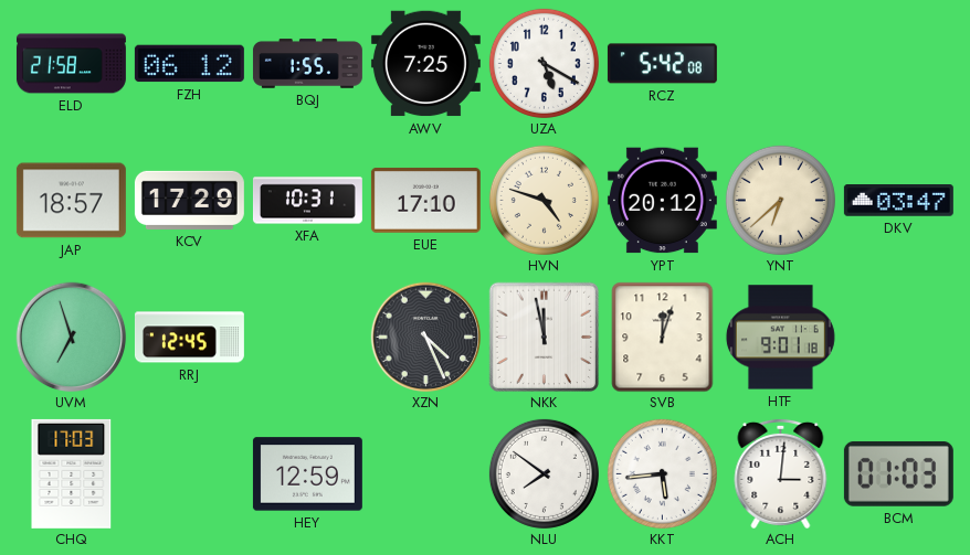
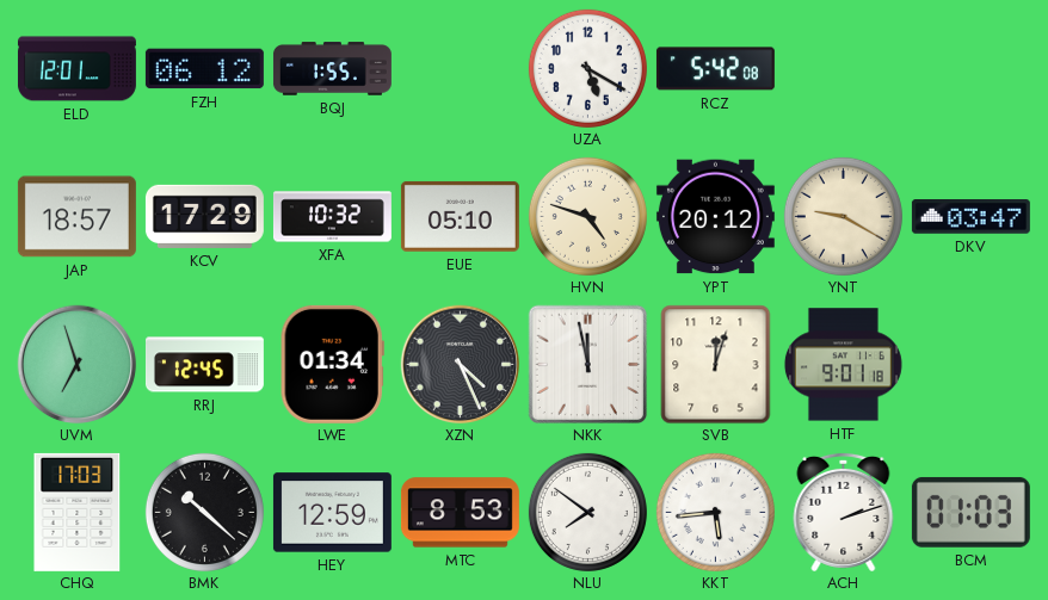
ELD: 21:58 -> 12:01
AWV: 7:25 -> none
XFA: 10:31 -> 10:32
EUE: 17:10 -> 05:10
YNT: 6:38 -> 9:20
LWE: none -> 01:34
BMK: none -> 10:22
MTC: none -> 8:53
ACH: 3:01 -> 2:12
